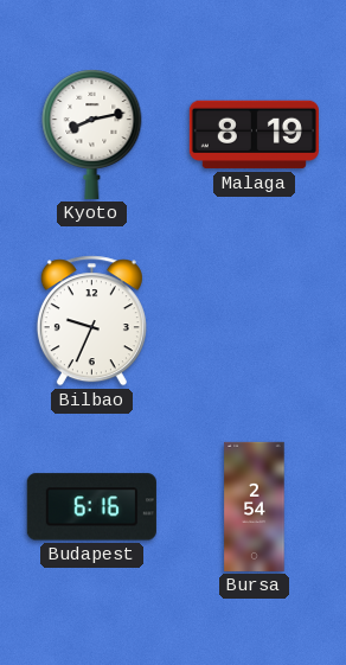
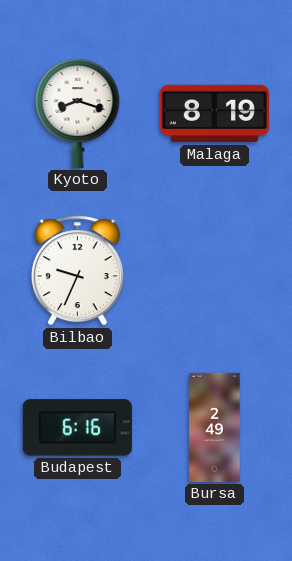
Kyoto: 8:13 -> 8:18
Bursa: 2:54 -> 2:49
